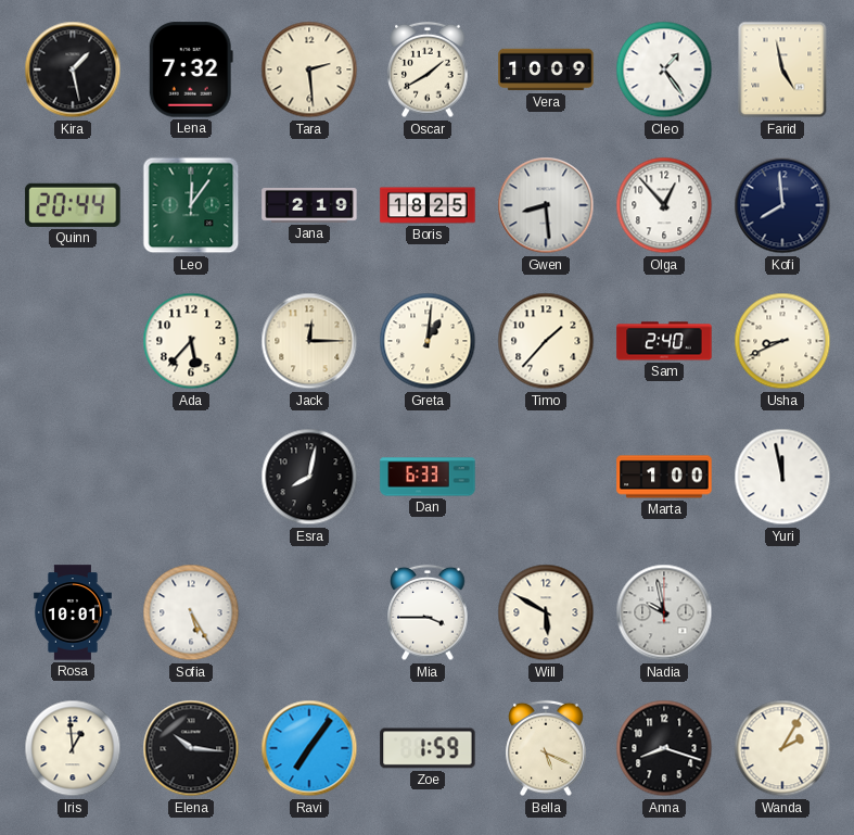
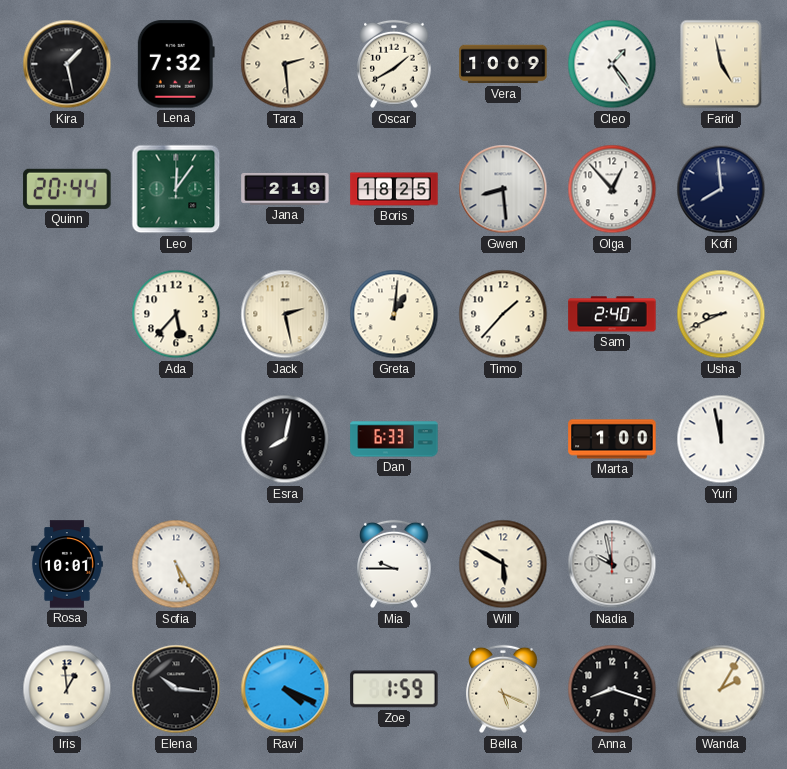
Jack: 12:15 -> 2:28
Mia: 3:45 -> 9:45
Ravi: 7:06 -> 4:19
